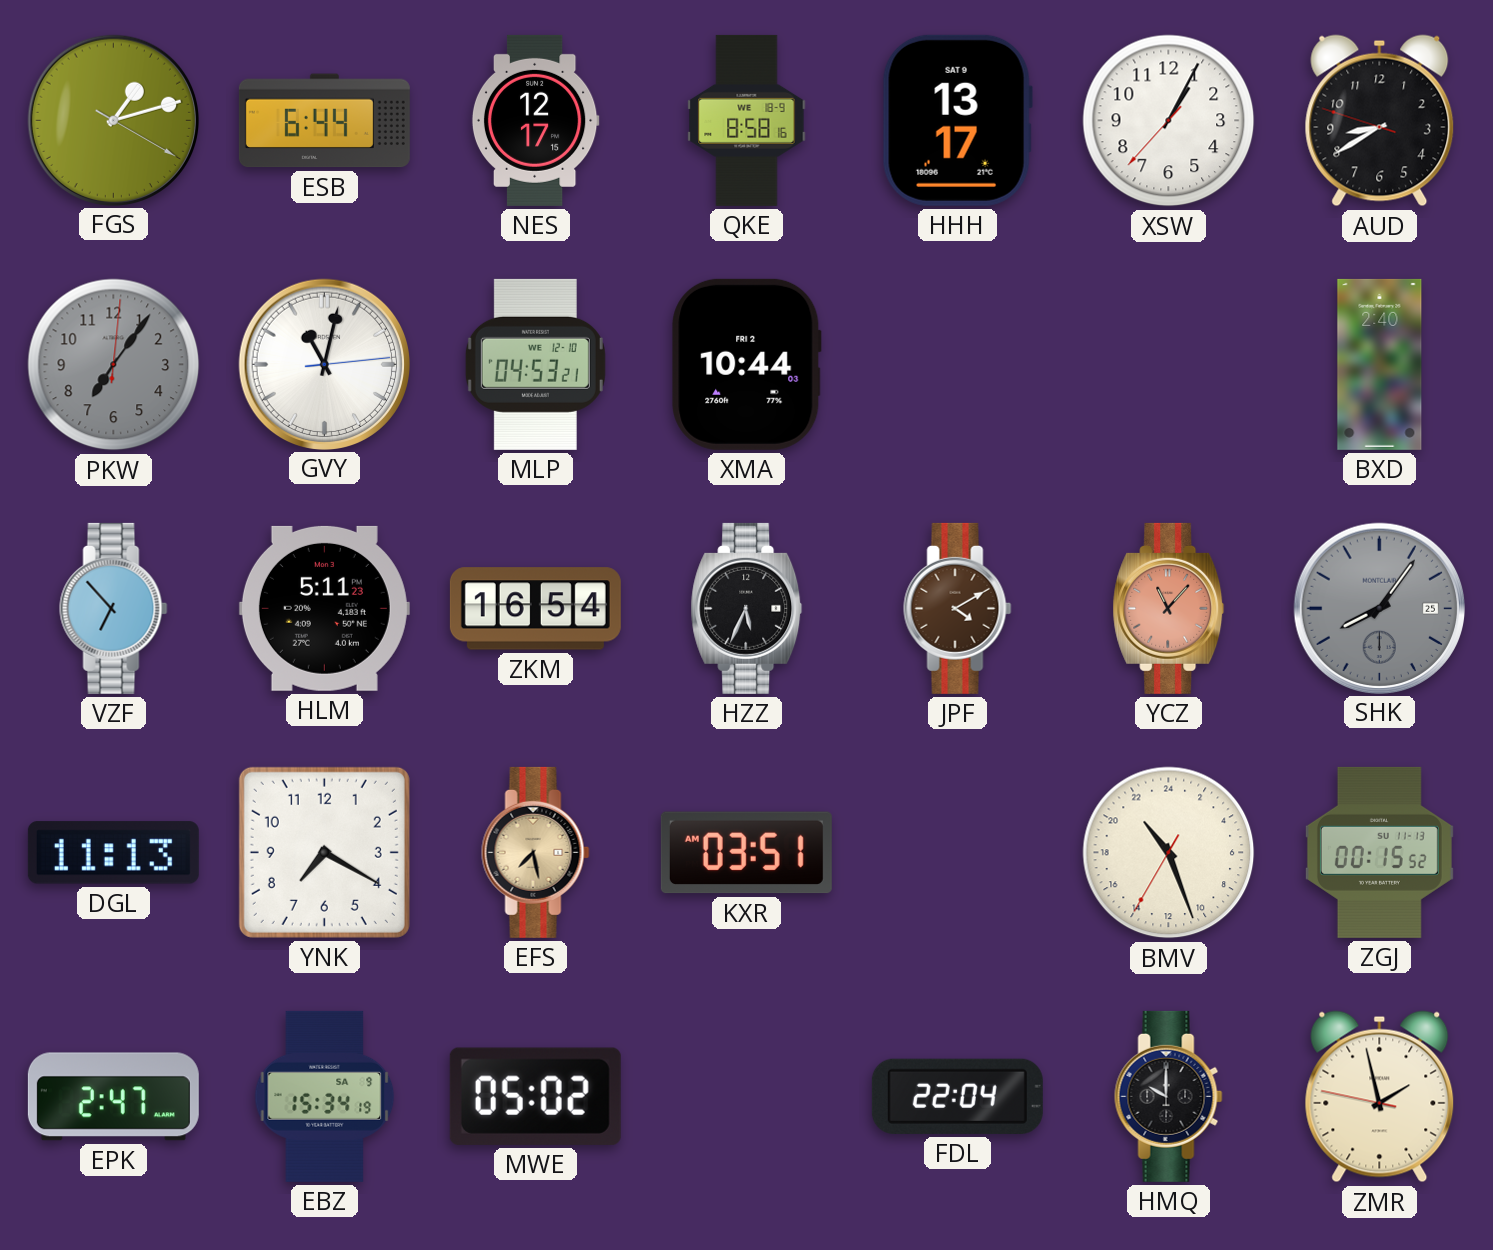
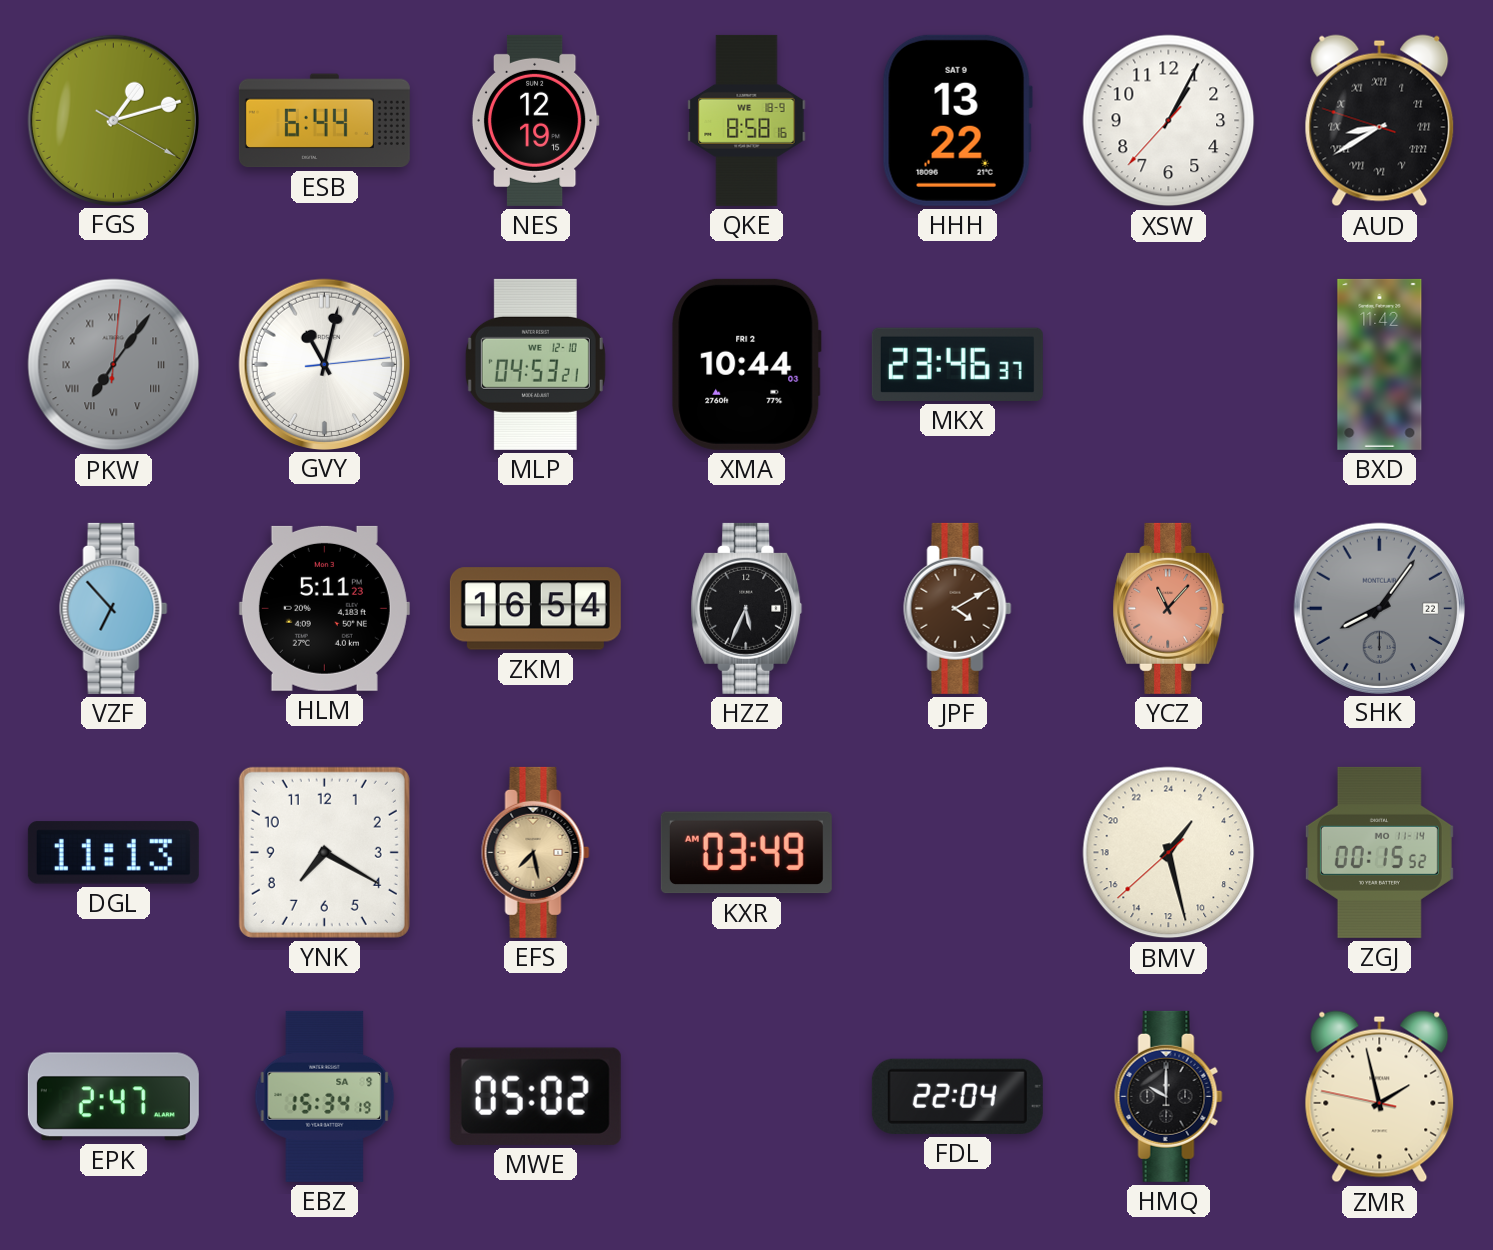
NES: 12:17 -> 12:19
HHH: 13:17 -> 13:22
AUD numerals: Arabic -> Roman
PKW numerals: Arabic -> Roman
MKX: none -> 23:46
BXD: 2:40 -> 11:42
SHK date: 25 -> 22
KXR: 03:51 -> 03:49
BMV: 21:26 -> 2:27
ZGJ date: SU 11-13 -> MO 11-14
